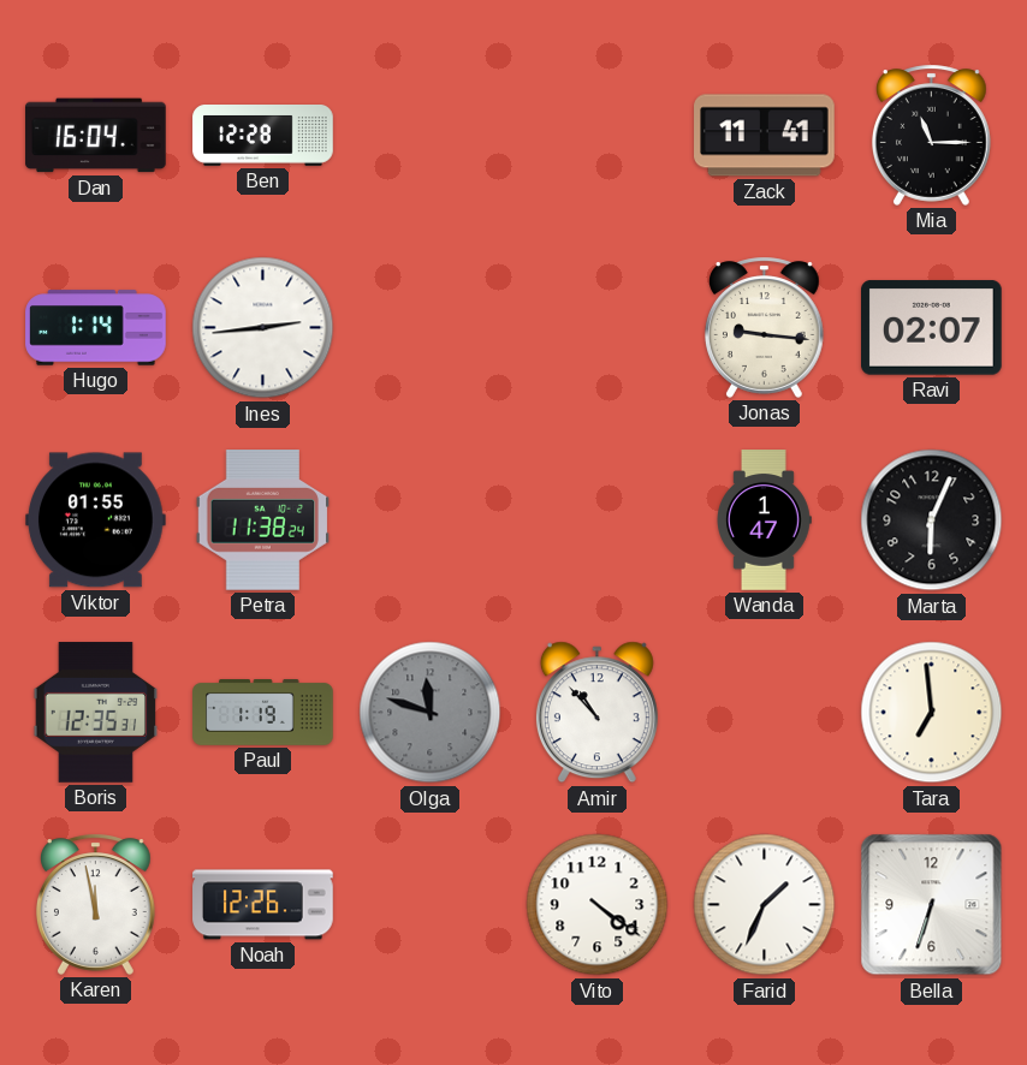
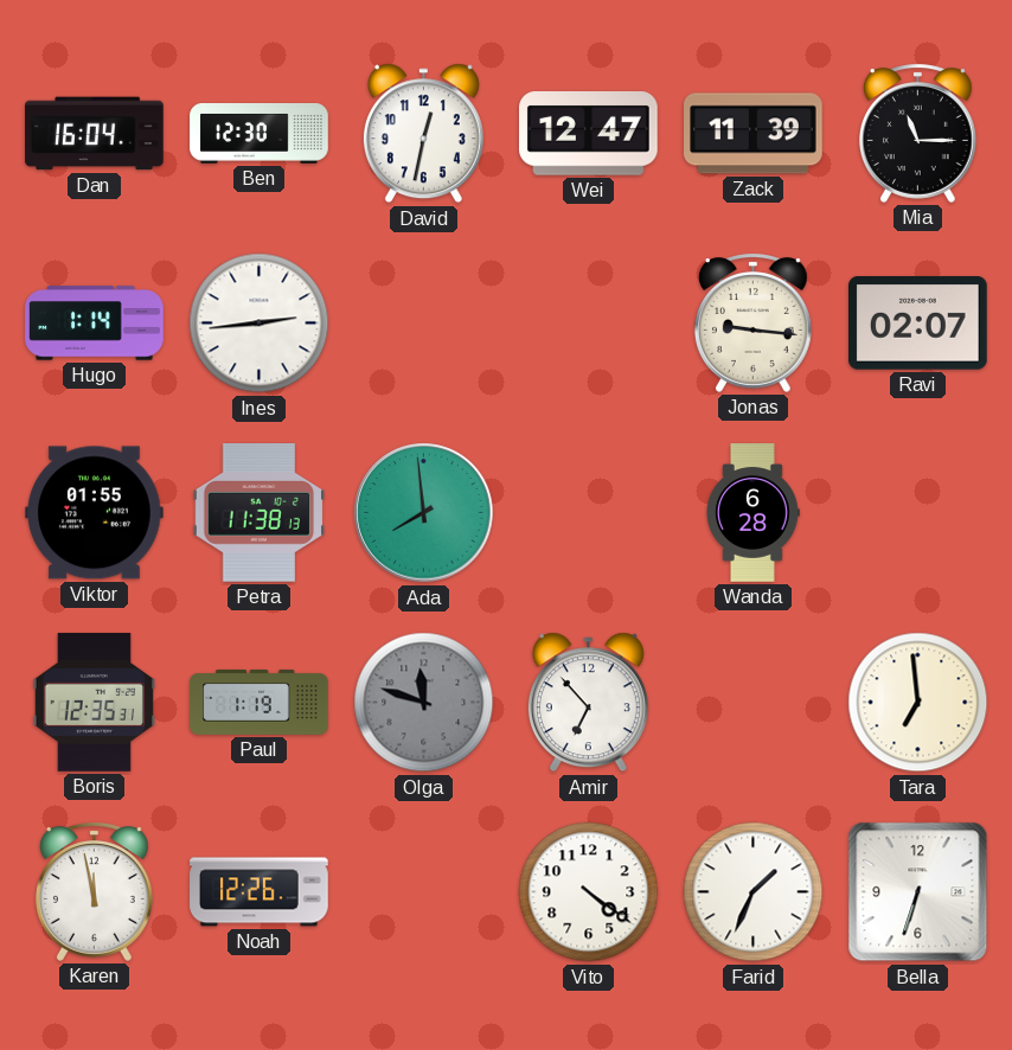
Ben: 12:28 -> 12:30
David: none -> 12:32
Wei: none -> 12:47
Zack: 11:41 -> 11:39
Petra: 11:38:24 -> 11:38:13
Ada: none -> 7:59
Wanda: 1:47 -> 6:28
Marta: 6:04 -> none
Amir: 10:53 -> 6:53
